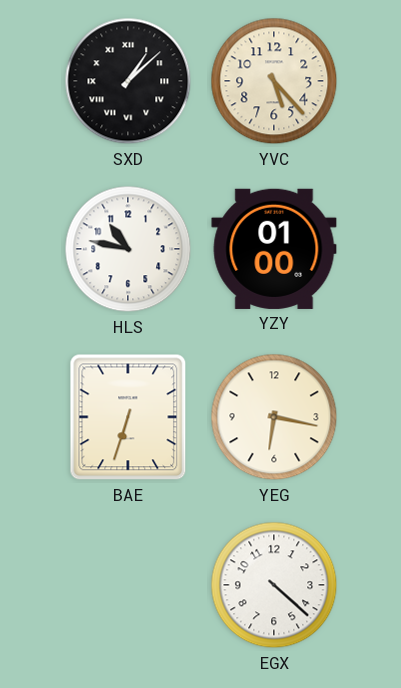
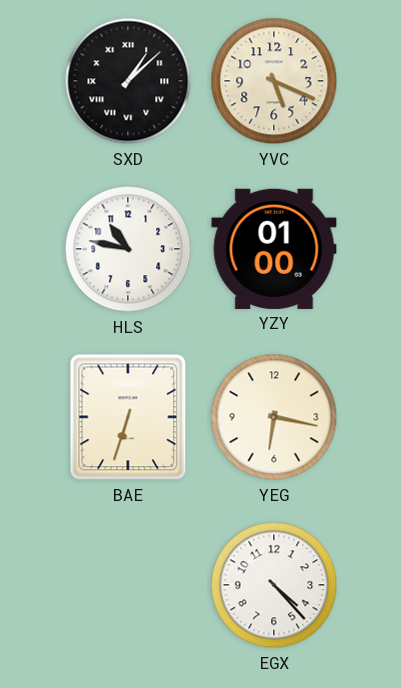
YVC: 5:23 -> 5:19
EGX: 4:22 -> 4:23
